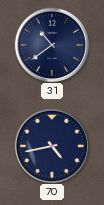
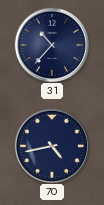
31: 10:39 -> 10:37
